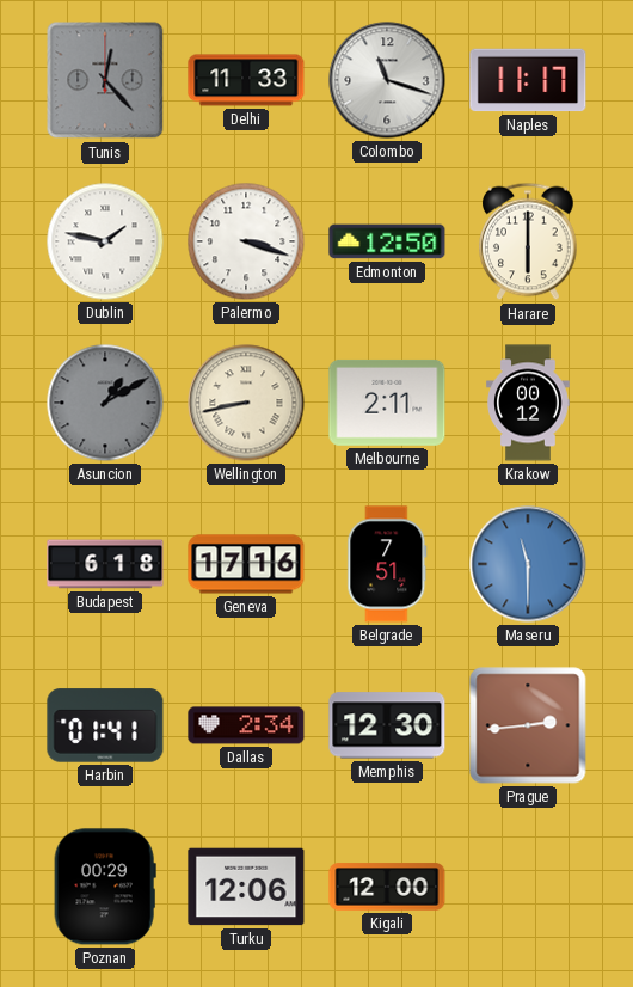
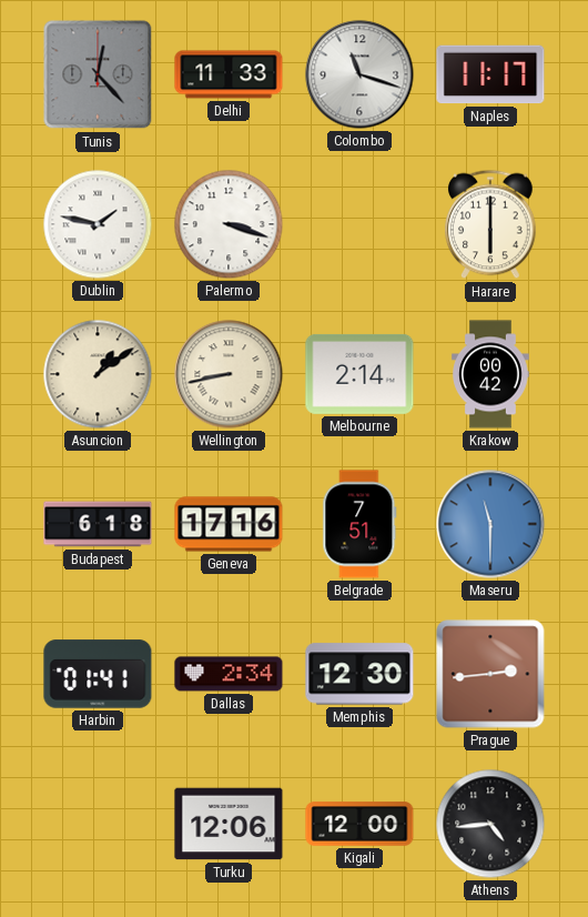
Edmonton: 12:50 -> none
Asuncion: 1:10 -> 1:09
Asuncion dial: grey -> cream
Melbourne: 2:11 -> 2:14
Krakow: 00:12 -> 00:42
Poznan: 00:29 -> none
Athens: none -> 4:44
